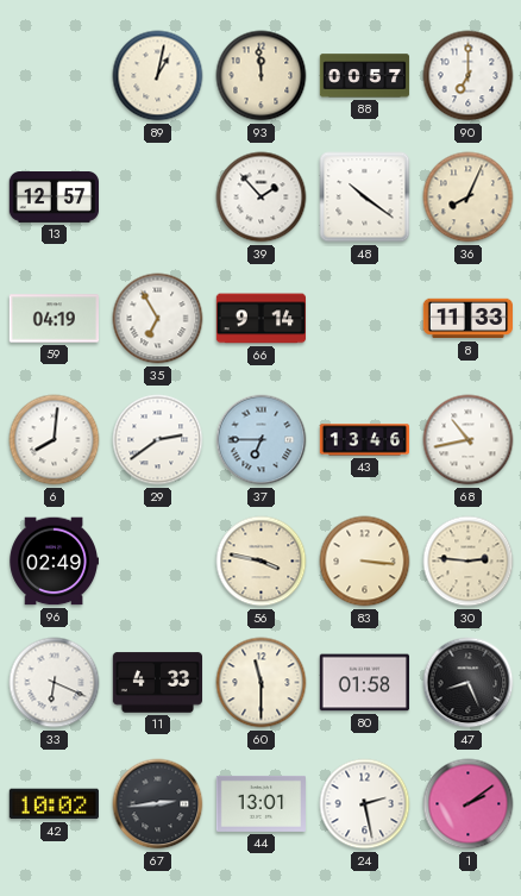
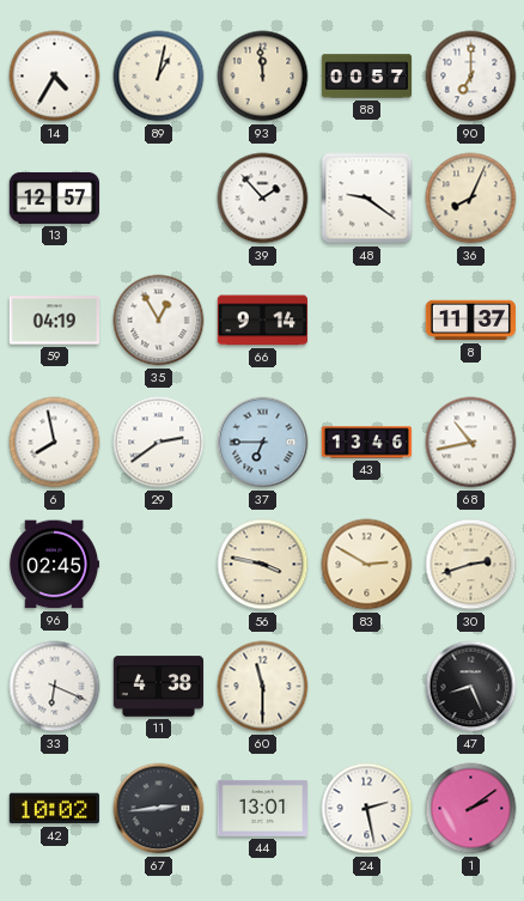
14: none -> 4:35
48: 10:21 -> 9:21
35: 6:55 -> 12:55
8: 11:33 -> 11:37
6: 8:01 -> 7:58
96: 02:49 -> 02:45
83: 3:16 -> 2:50
30: 2:46 -> 2:42
11: 4:33 -> 4:38
80: 01:58 -> none
